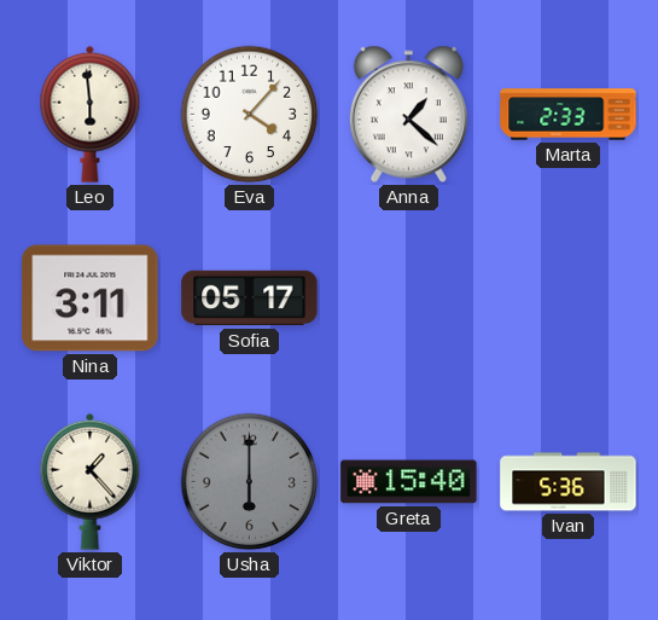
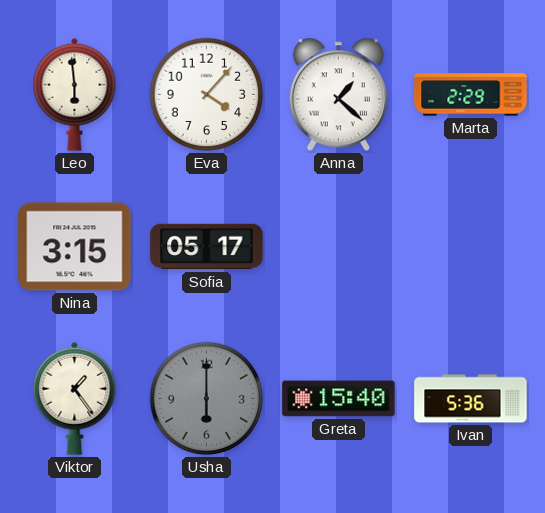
Marta: 2:33 -> 2:29
Nina: 3:11 -> 3:15
Viktor: 1:23 -> 1:24
